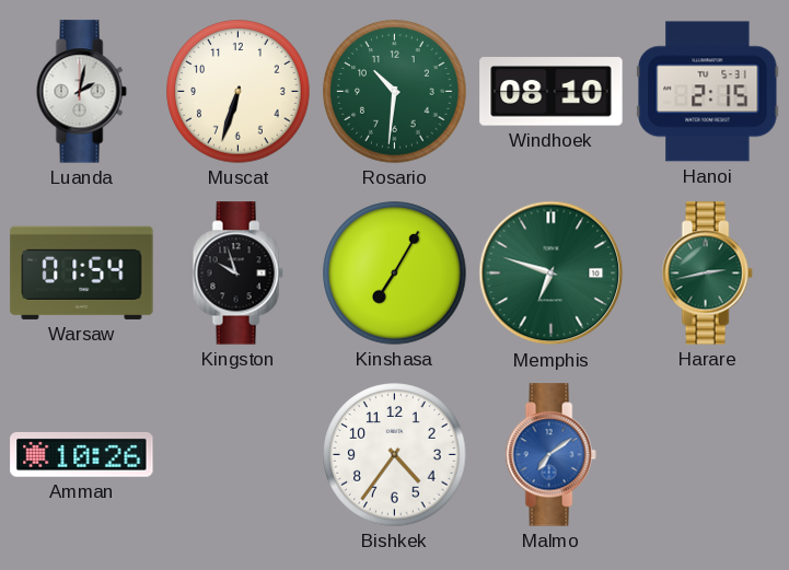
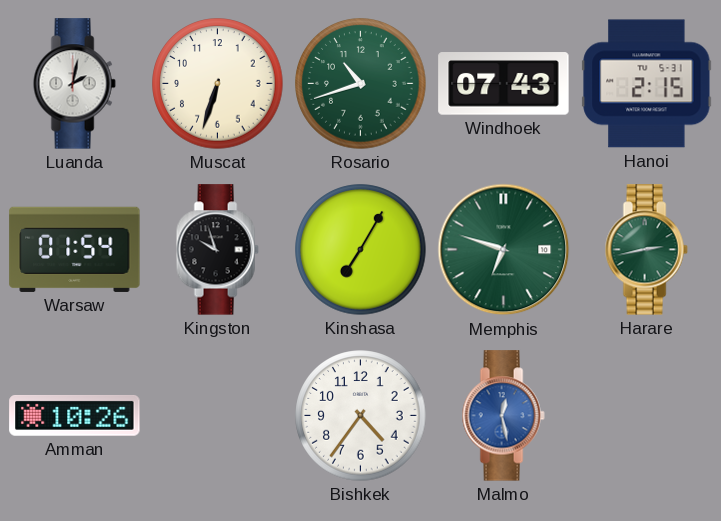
Rosario: 10:31 -> 10:42
Windhoek: 08:10 -> 07:43
Malmo: 7:09 -> 12:28
